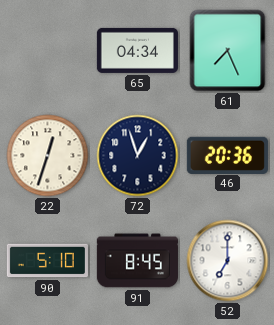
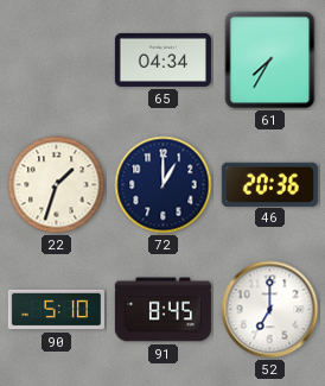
61: 7:26 -> 7:35
22: 12:33 -> 1:33
72: 12:57 -> 1:00
